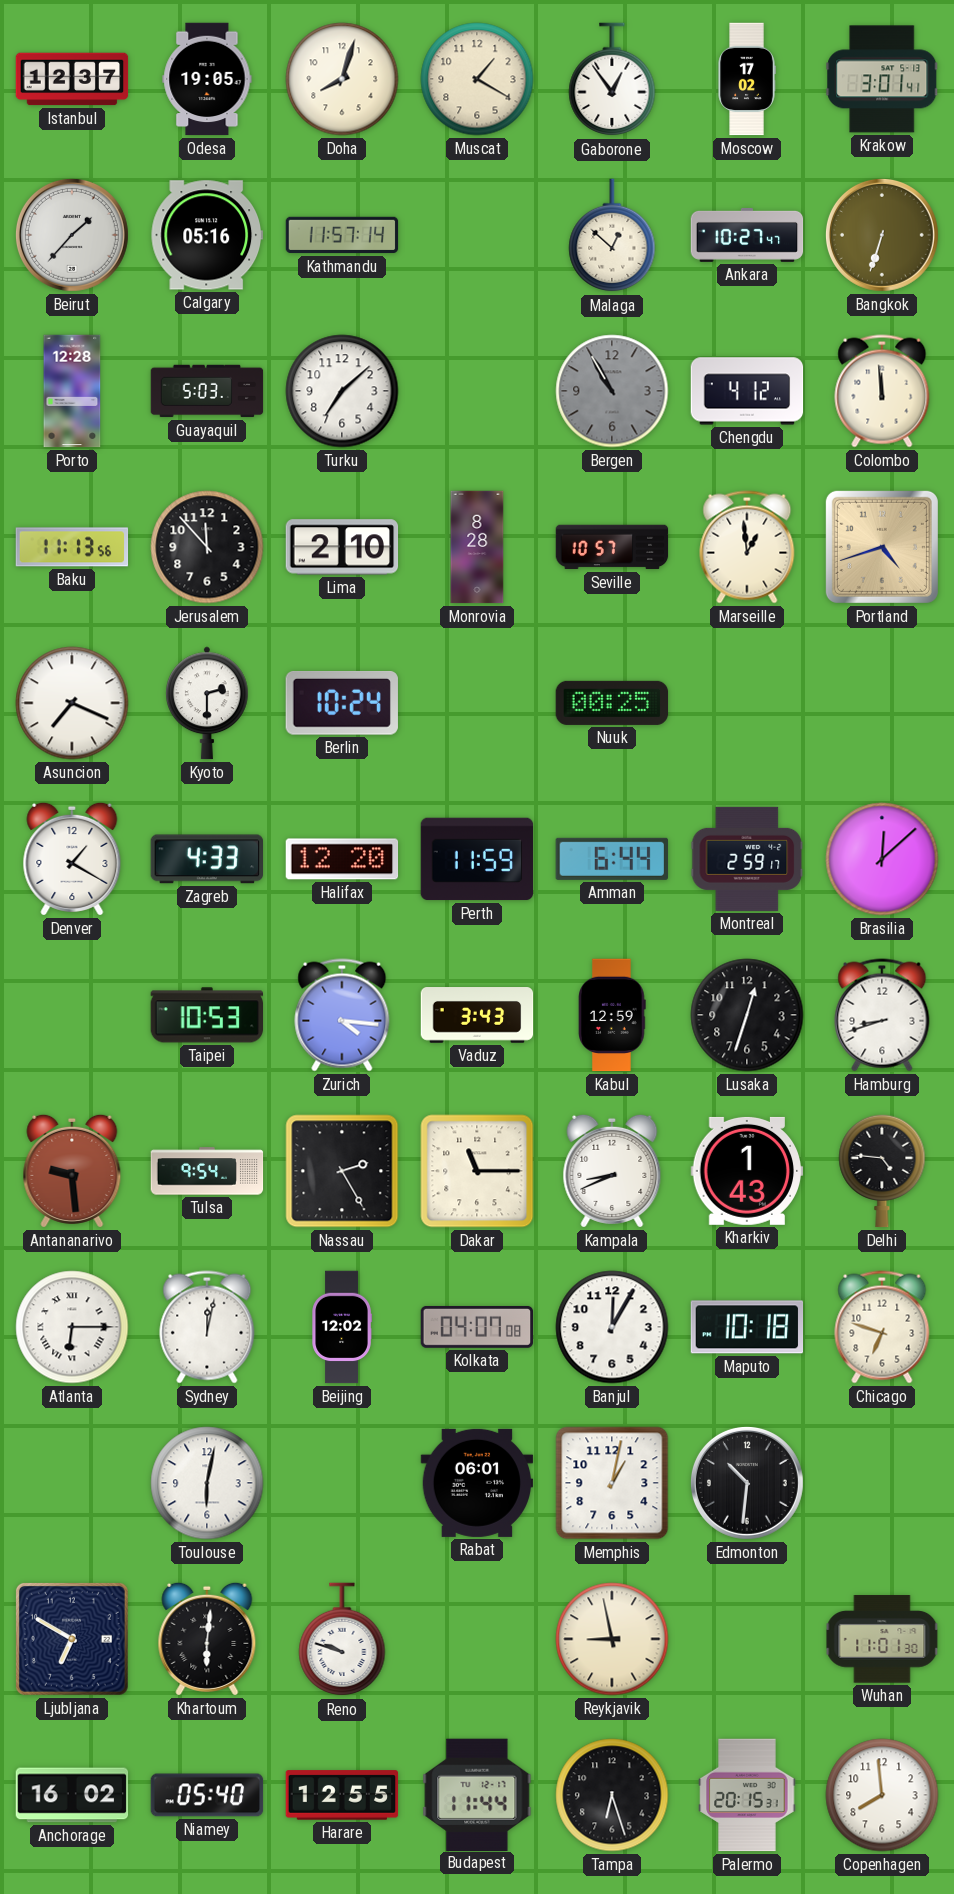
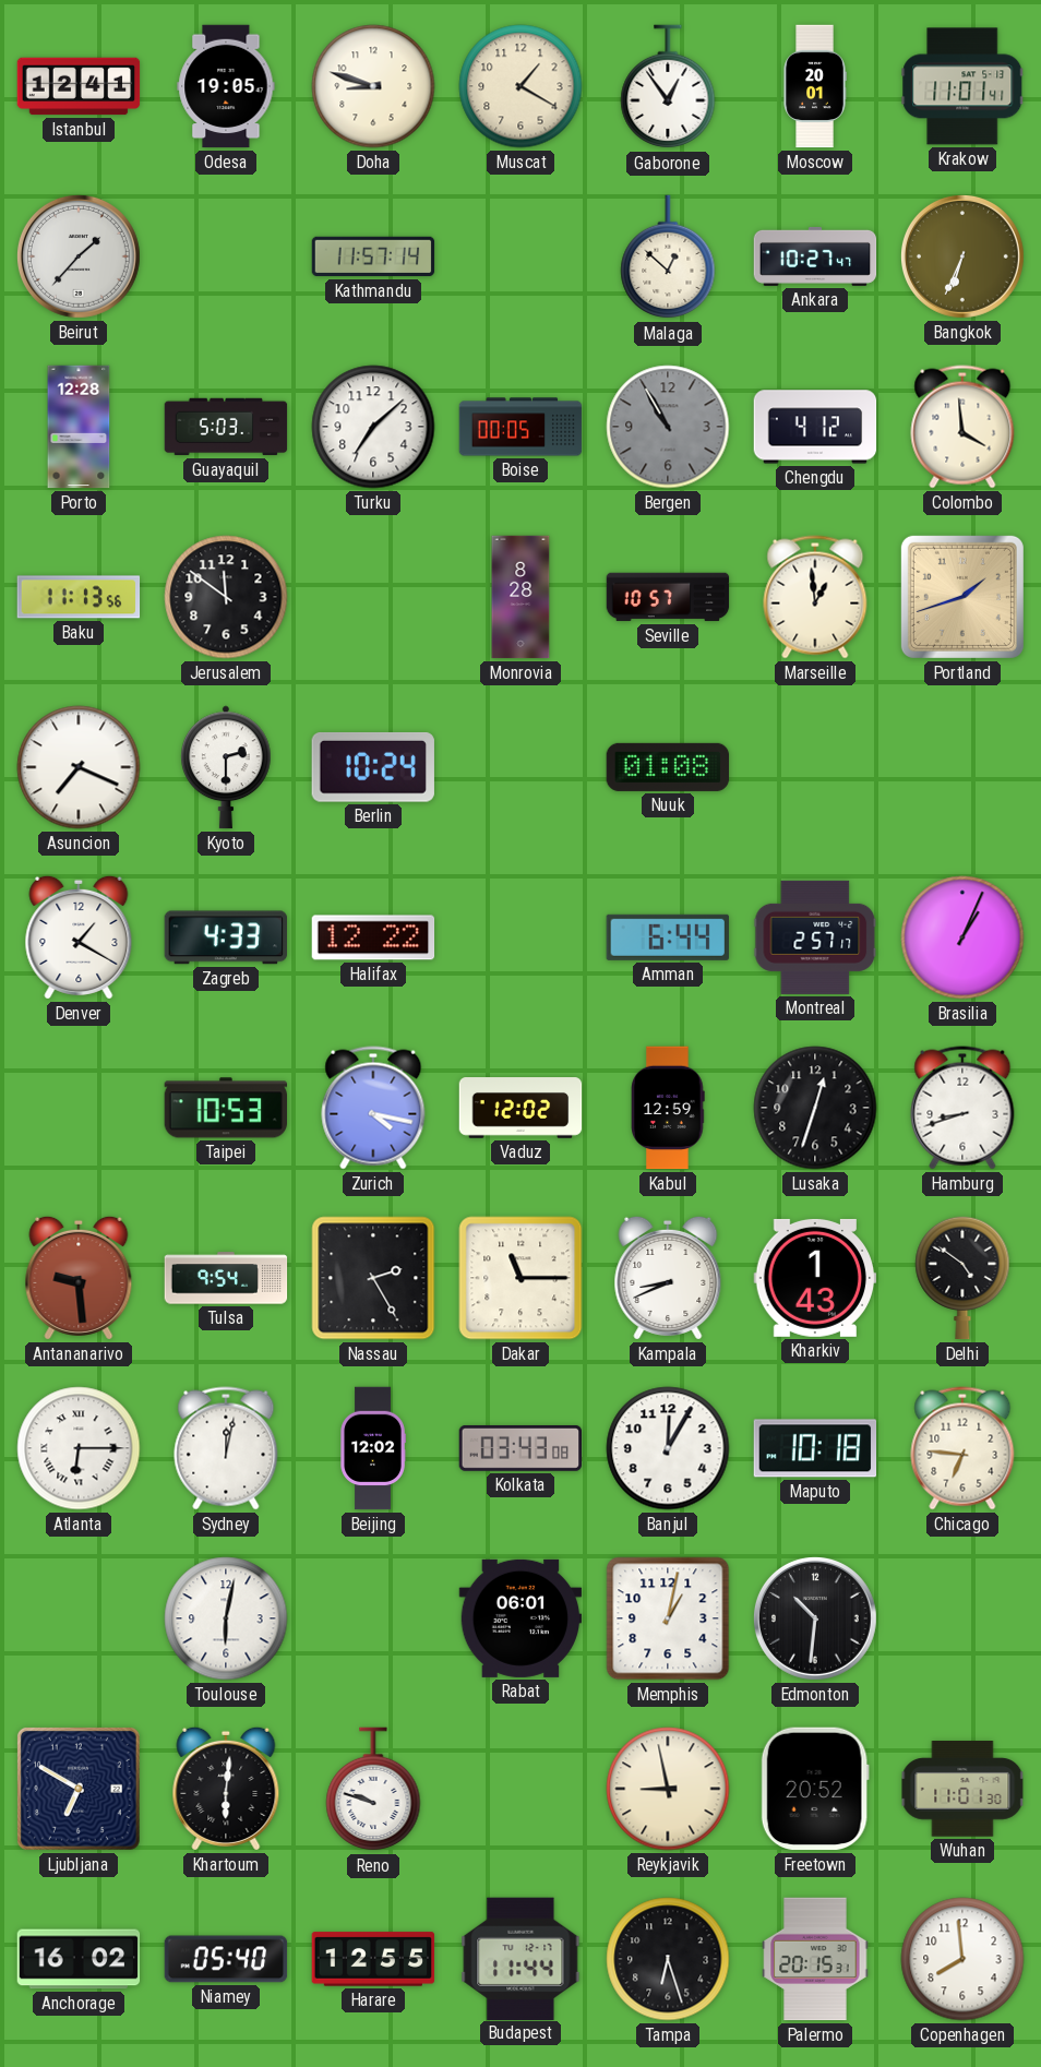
Istanbul: 12:37 -> 12:41
Doha: 8:03 -> 8:48
Moscow: 17:02 -> 20:01
Krakow: 3:01 -> 11:01
Calgary: 05:16 -> none
Bangkok: 6:33 -> 6:34
Boise: none -> 00:05
Colombo: 11:59 -> 3:59
Jerusalem: 11:53 -> 11:51
Lima: 2:10 -> none
Portland: 4:42 -> 1:42
Nuuk: 00:25 -> 01:08
Halifax: 12:20 -> 12:22
Perth: 11:59 -> none
Montreal: 2:59 -> 2:57
Brasilia: 12:08 -> 1:04
Zurich: 4:16 -> 4:17
Vaduz: 3:43 -> 12:02
Delhi: 4:46 -> 4:51
Kolkata: 04:07 -> 03:43
Chicago: 6:48 -> 6:46
Freetown: none -> 20:52
